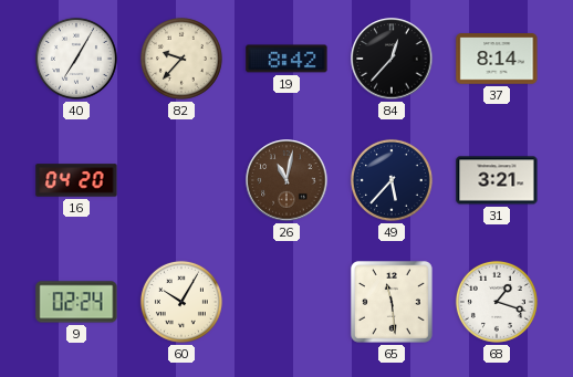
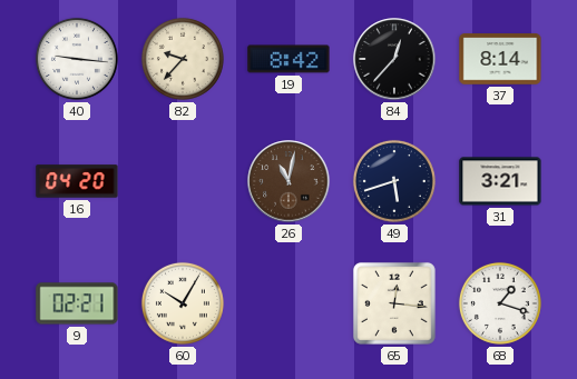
40: 7:05 -> 9:16
49: 5:37 -> 5:42
9: 02:24 -> 02:21
65: 11:29 -> 12:16
